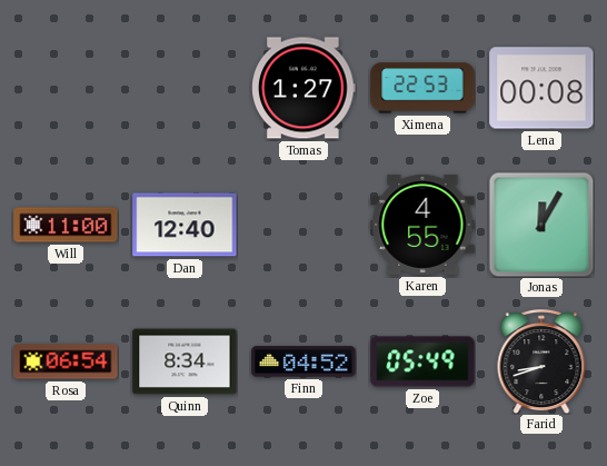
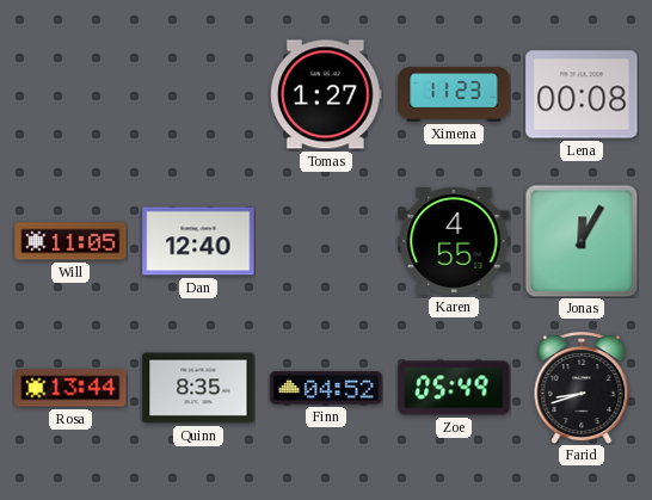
Ximena: 22:53 -> 11:23
Will: 11:00 -> 11:05
Rosa: 06:54 -> 13:44
Quinn: 8:34 -> 8:35
